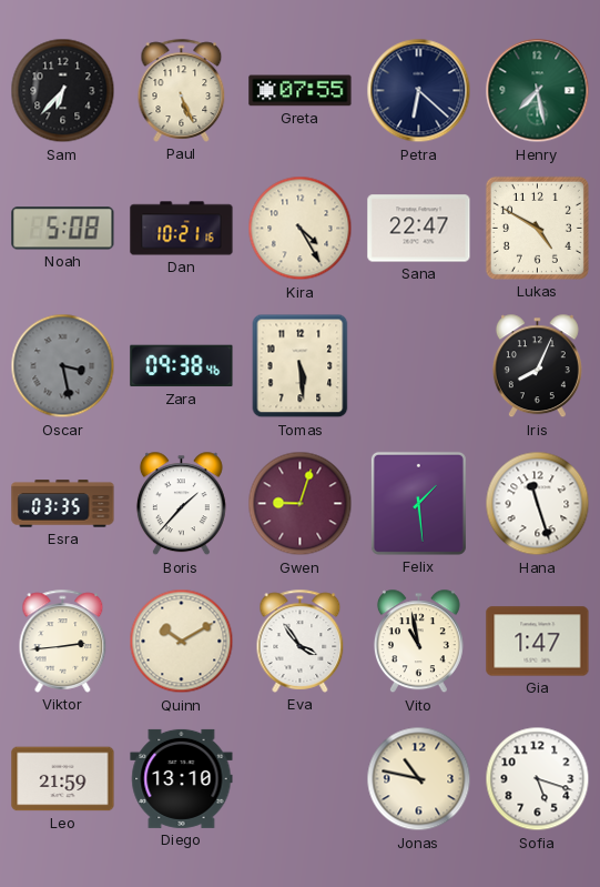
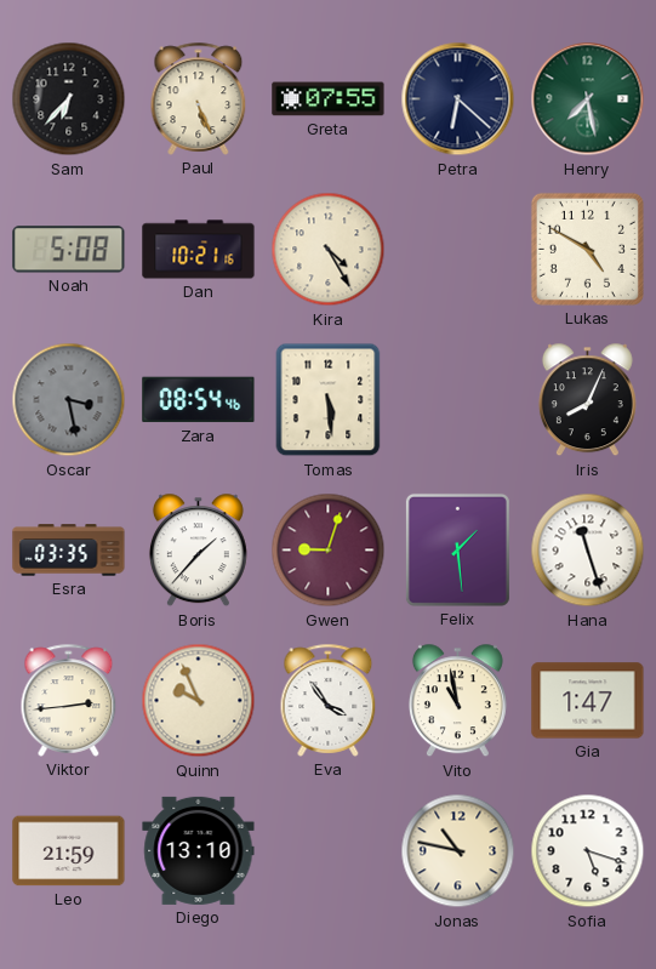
Sana: 22:47 -> none
Zara: 09:38 -> 08:54
Quinn: 10:10 -> 9:56
